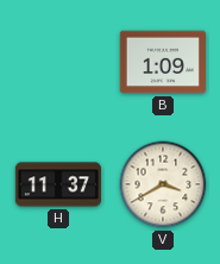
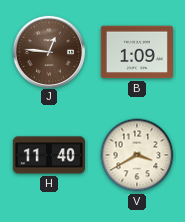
J: none -> 12:46
H: 11:37 -> 11:40
